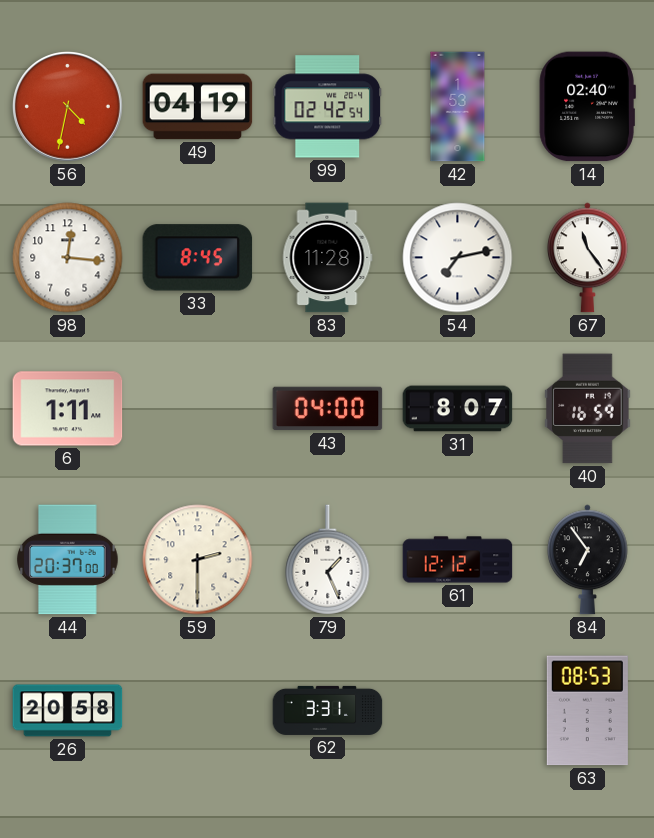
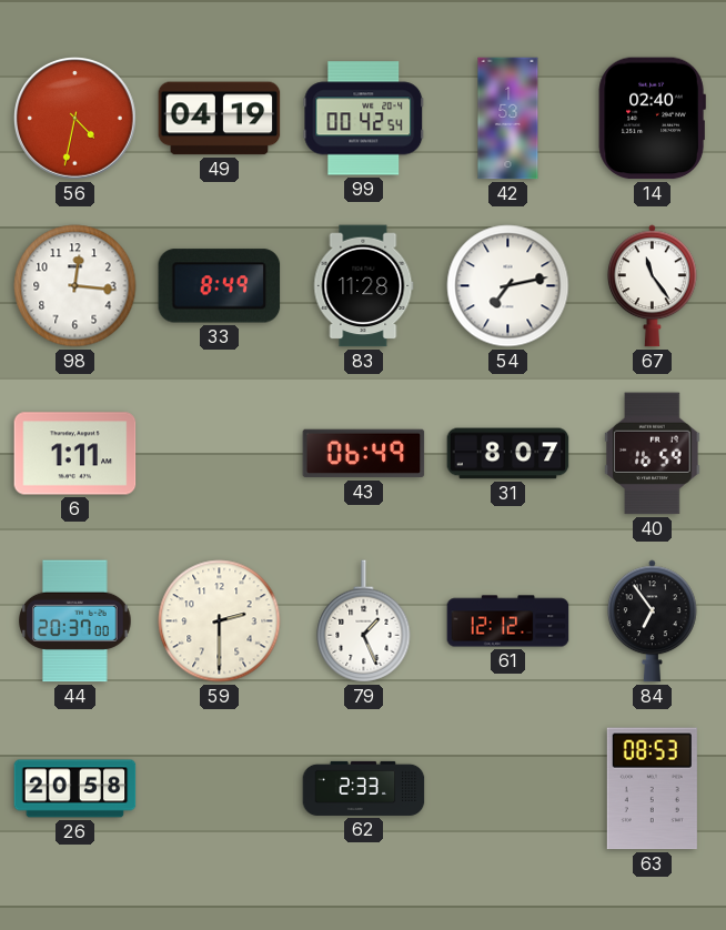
99: 02:42 -> 00:42
33: 8:45 -> 8:49
43: 04:00 -> 06:49
62: 3:31 -> 2:33
